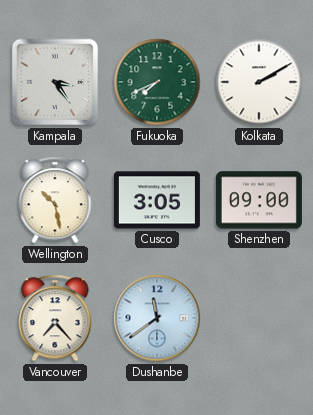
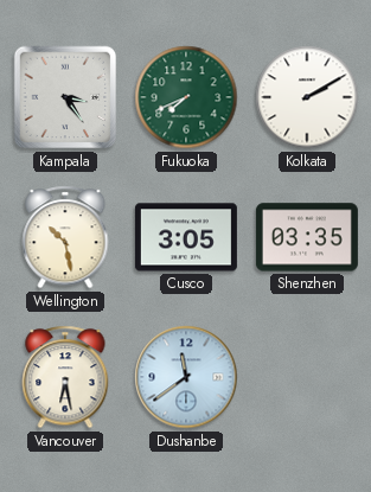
Shenzhen: 09:00 -> 03:35
Vancouver: 7:23 -> 6:28
